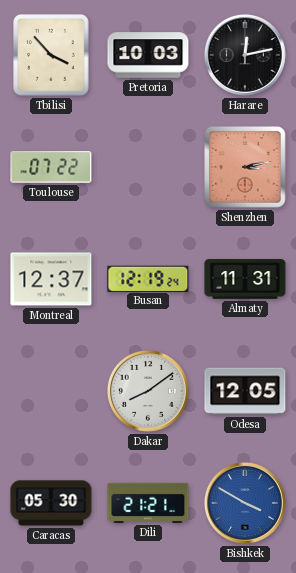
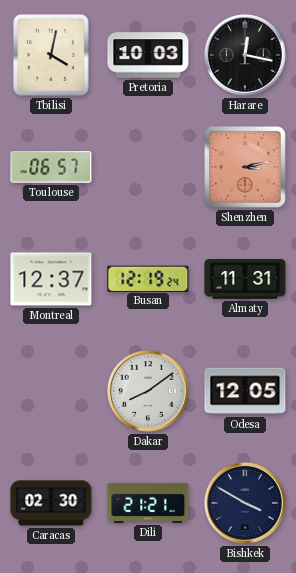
Tbilisi: 3:53 -> 4:02
Harare: 12:13 -> 12:17
Toulouse: 07:22 -> 06:57
Caracas: 05:30 -> 02:30
Bishkek dial: blue -> navy
